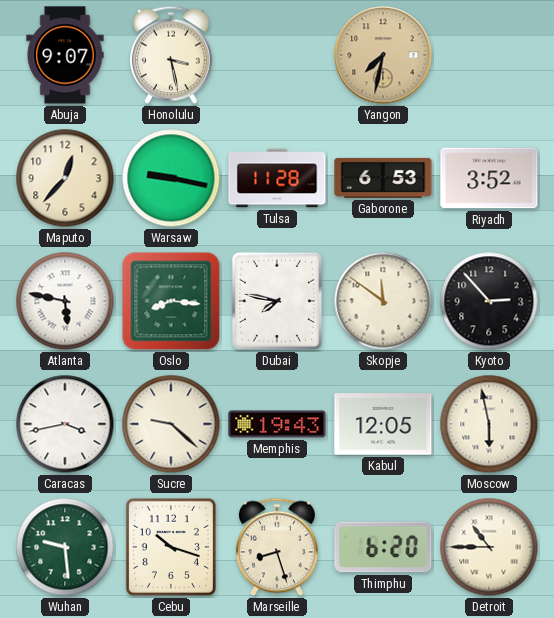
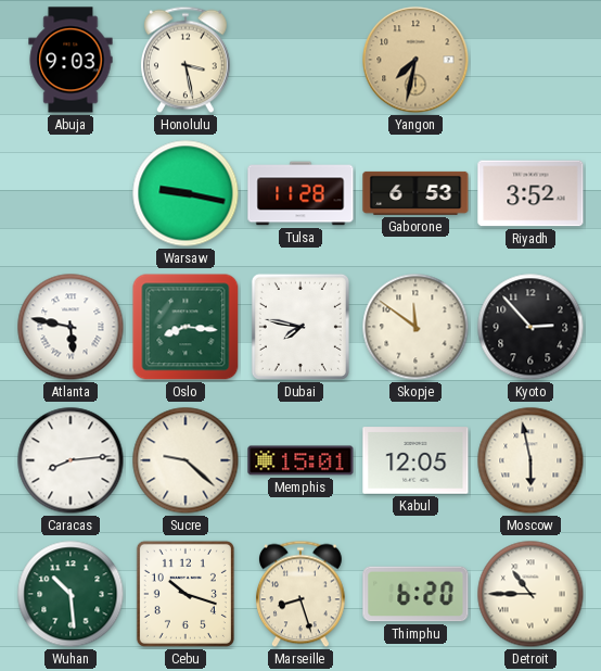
Abuja: 9:07 -> 9:03
Maputo: 12:37 -> none
Caracas: 3:43 -> 8:14
Memphis: 19:43 -> 15:01
Wuhan: 9:29 -> 10:29
